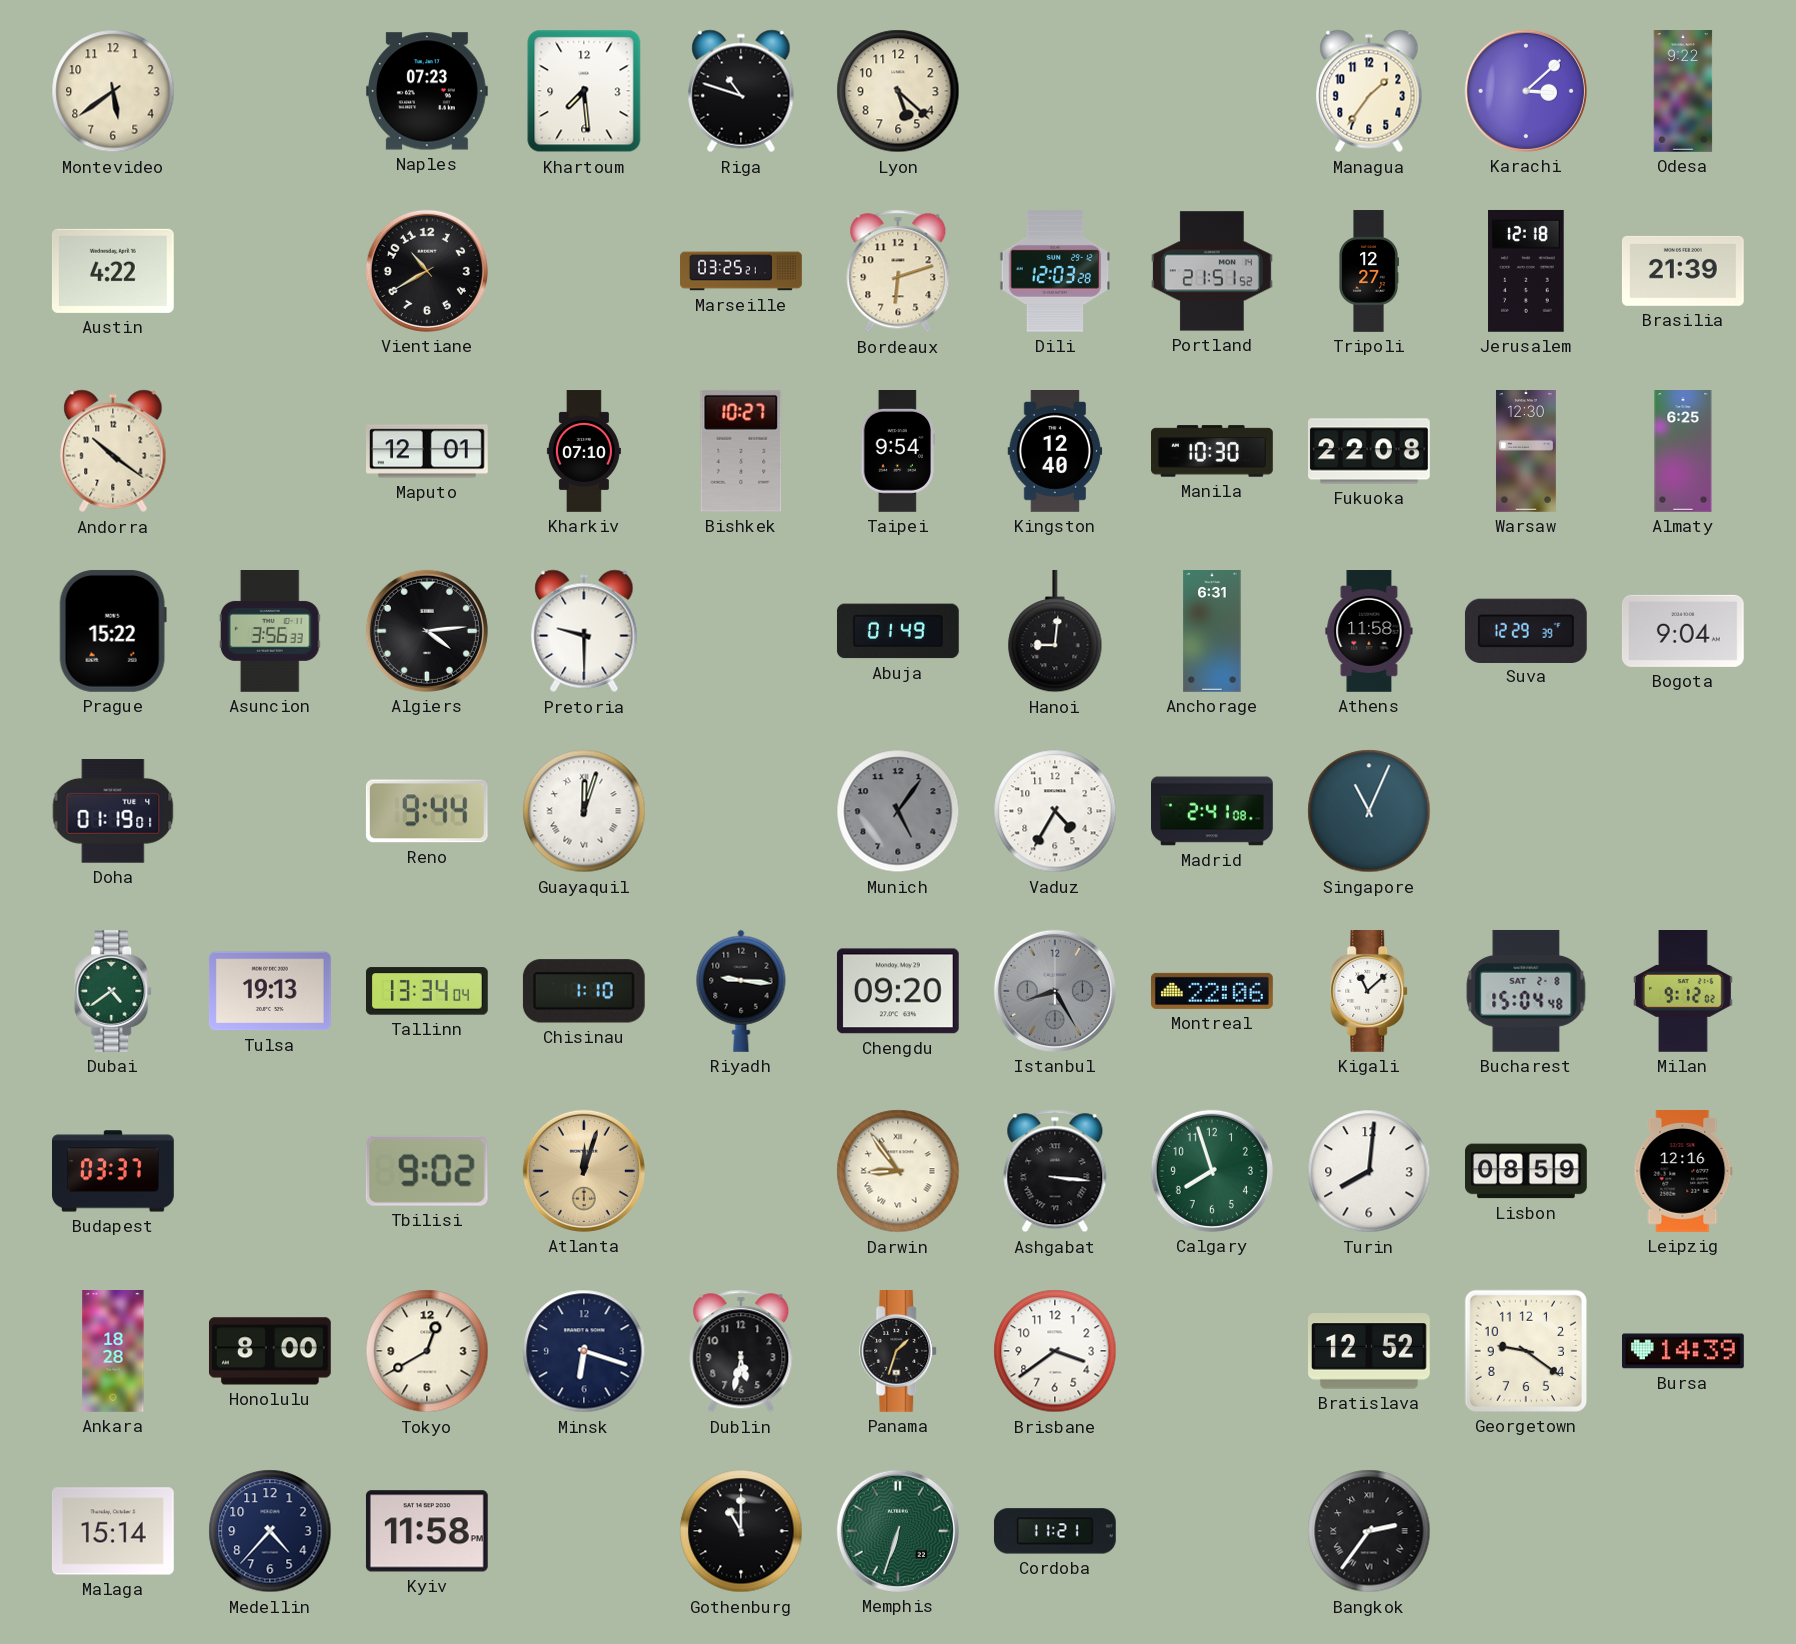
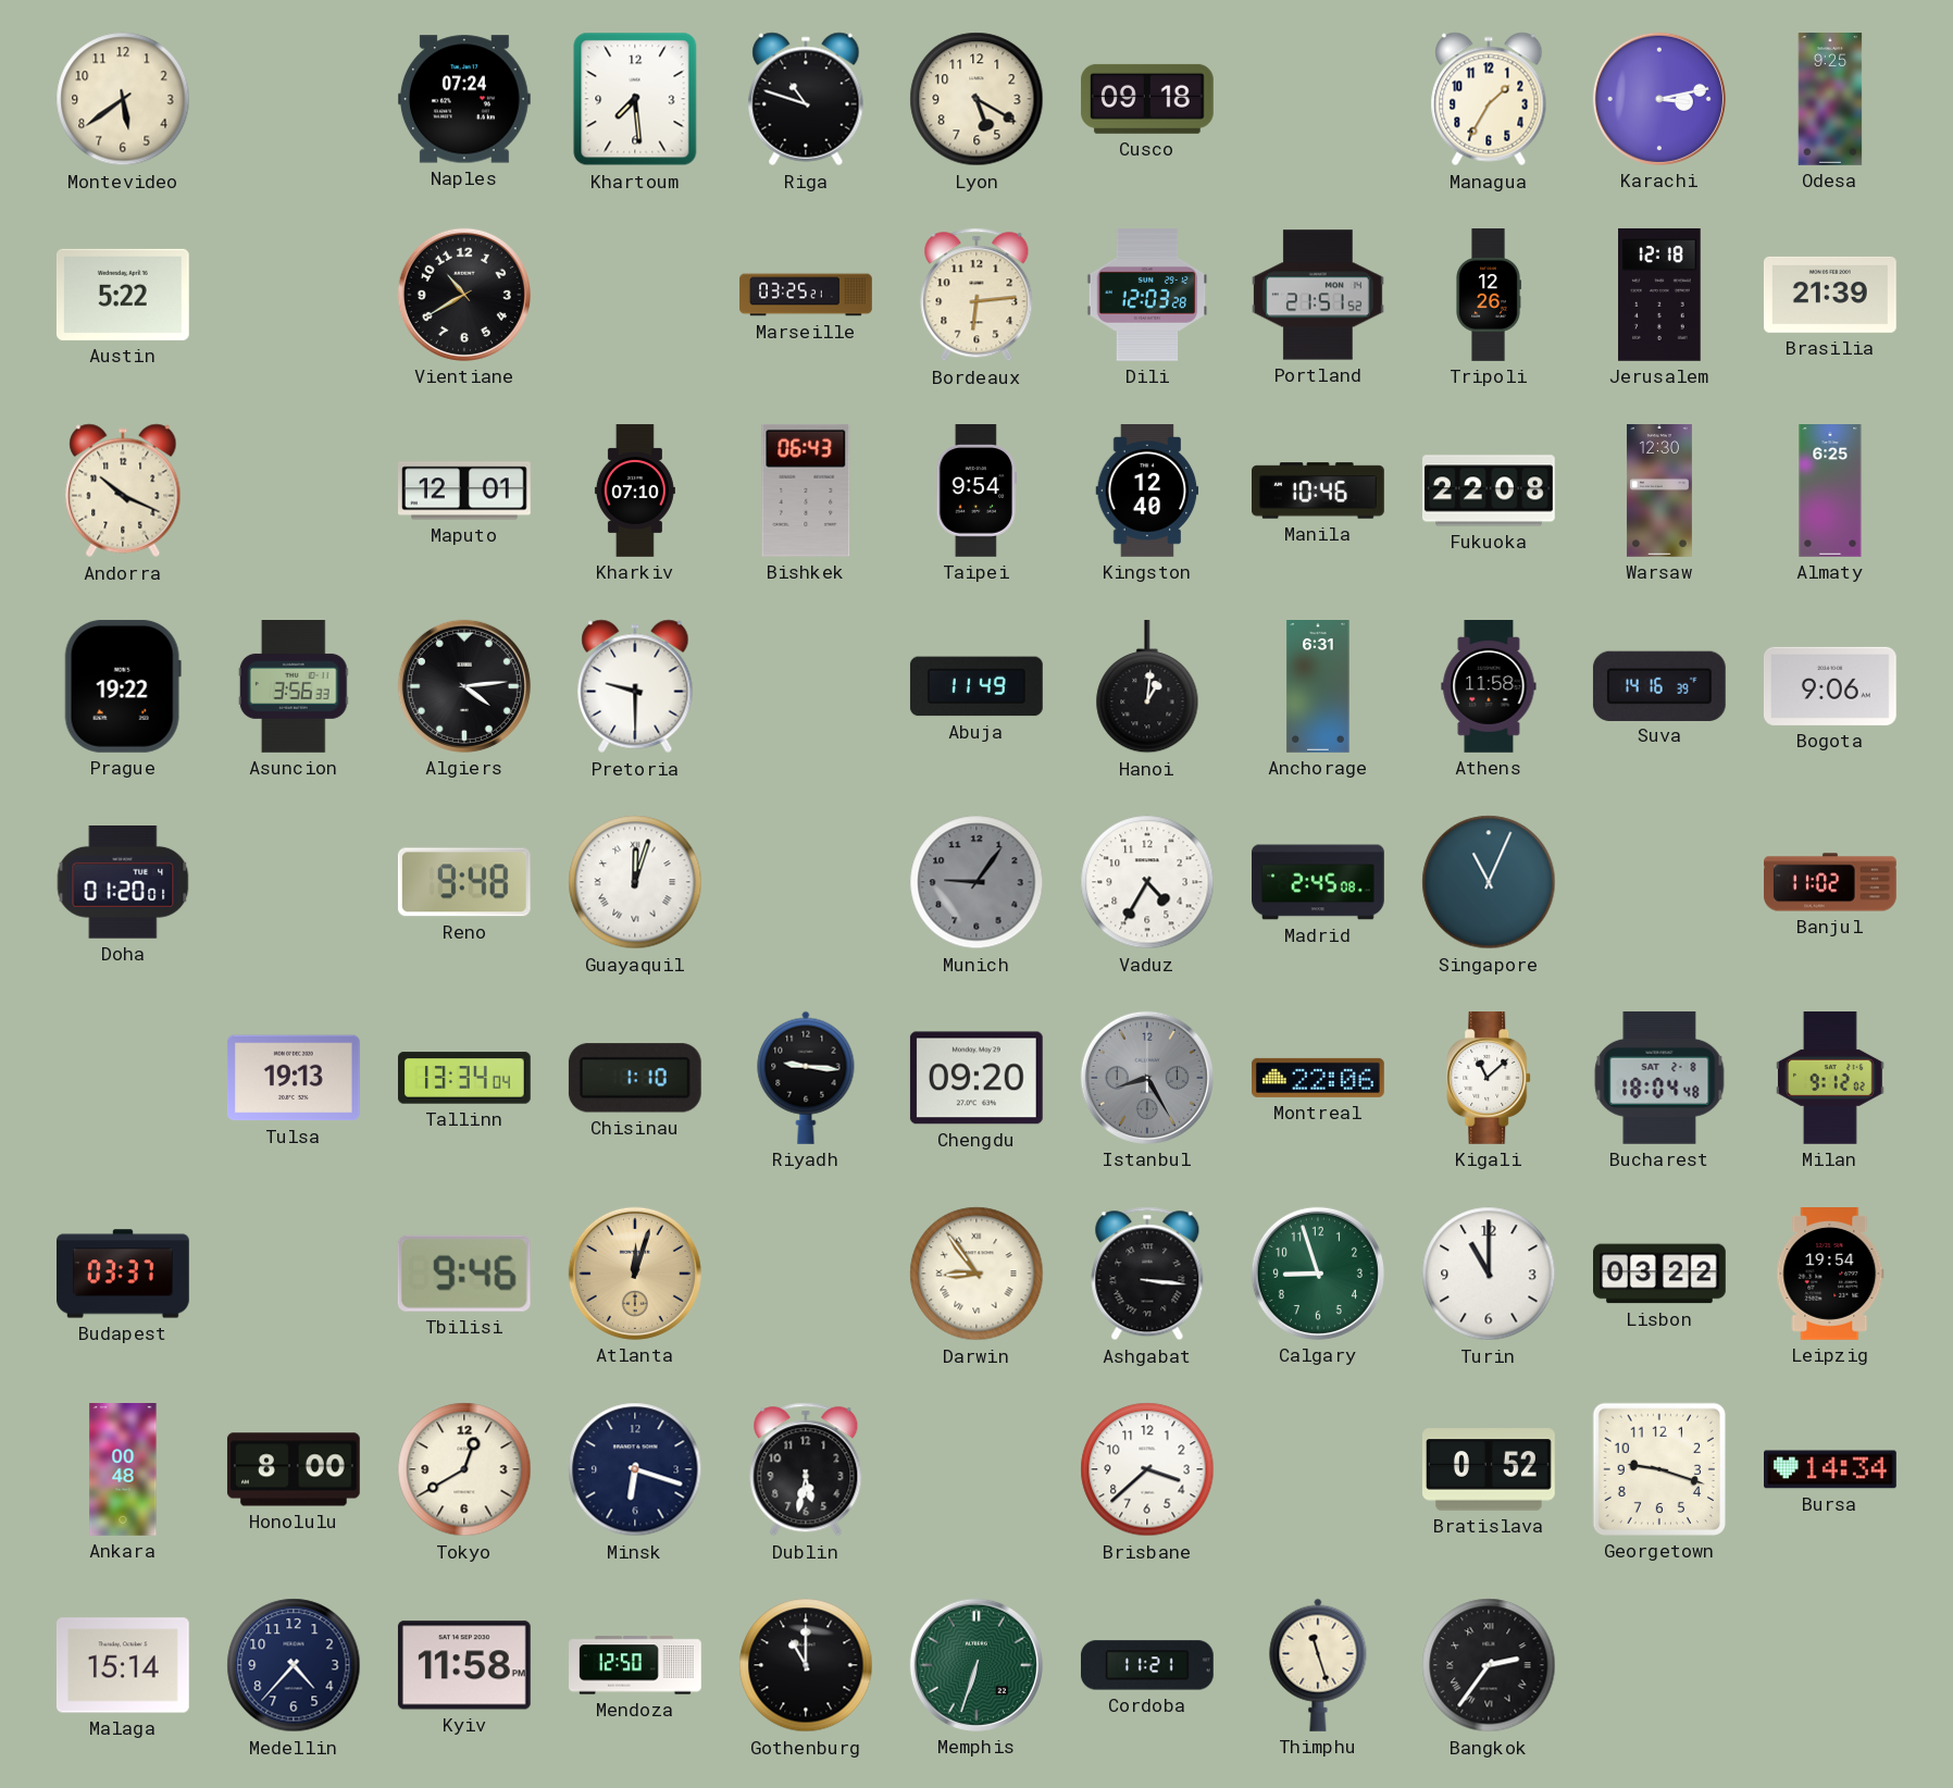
Naples: 07:23 -> 07:24
Lyon: 5:22 -> 5:20
Cusco: none -> 09:18
Managua: 1:36 -> 1:35
Karachi: 3:08 -> 3:13
Odesa: 9:22 -> 9:25
Austin: 4:22 -> 5:22
Bordeaux: 6:12 -> 6:14
Tripoli: 12:27 -> 12:26
Andorra: 10:21 -> 10:19
Bishkek: 10:27 -> 06:43
Manila: 10:30 -> 10:46
Prague: 15:22 -> 19:22
Abuja: 01:49 -> 11:49
Hanoi: 9:01 -> 1:01
Suva: 12:29 -> 14:16
Bogota: 9:04 -> 9:06
Doha: 01:19 -> 01:20
Reno: 9:44 -> 9:48
Munich: 5:06 -> 9:06
Madrid: 2:41 -> 2:45
Banjul: none -> 11:02
Dubai: 4:39 -> none
Bucharest: 15:04 -> 18:04
Tbilisi: 9:02 -> 9:46
Calgary: 7:57 -> 8:57
Turin: 8:01 -> 11:00
Lisbon: 08:59 -> 03:22
Leipzig: 12:16 -> 19:54
Ankara: 18:28 -> 00:48
Panama: 1:33 -> none
Brisbane: 3:39 -> 3:38
Bratislava: 12:52 -> 0:52
Georgetown: 9:21 -> 9:18
Bursa: 14:39 -> 14:34
Mendoza: none -> 12:50
Thimphu: none -> 11:27
